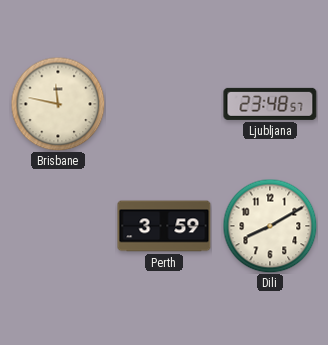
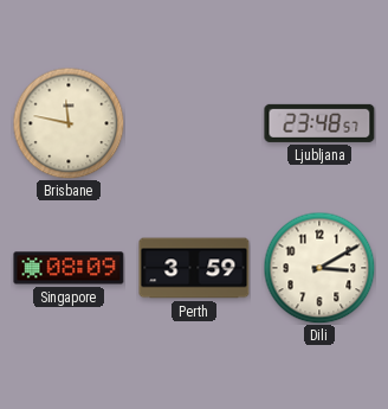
Singapore: none -> 08:09
Dili: 8:10 -> 3:10
